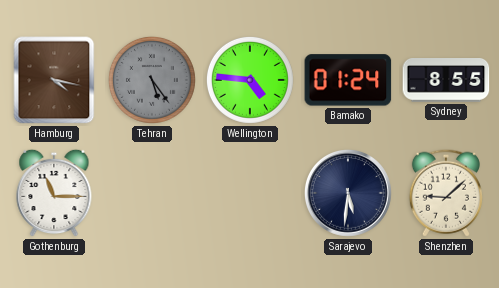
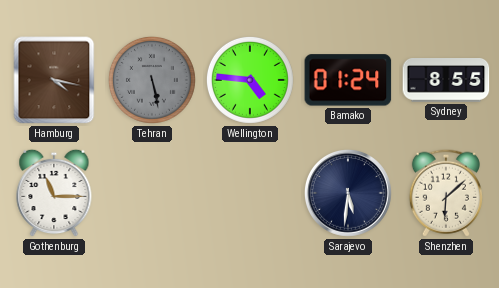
Tehran: 5:24 -> 5:28
Shenzhen: 9:08 -> 6:08
